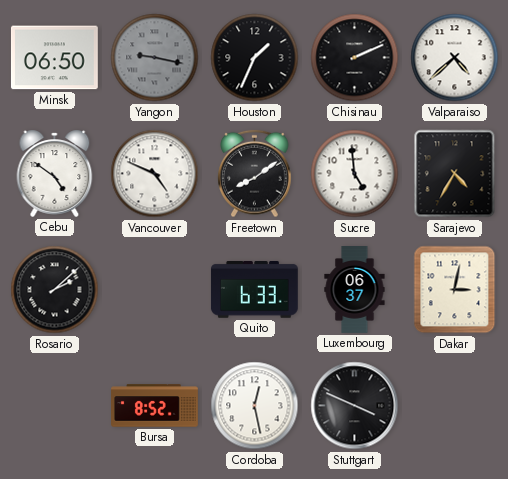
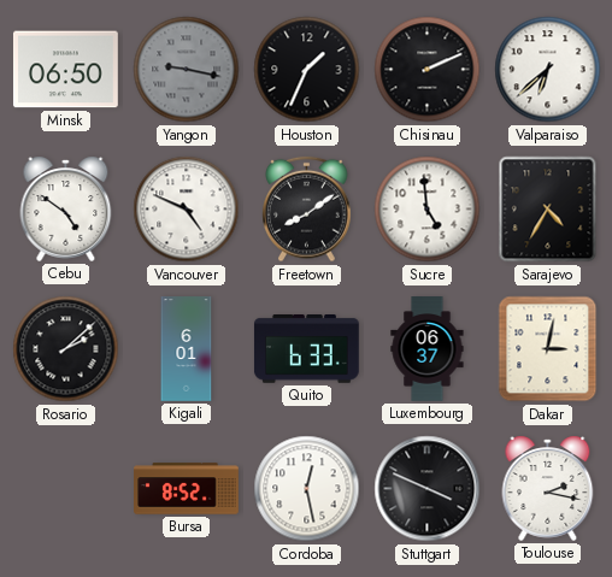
Valparaiso: 4:38 -> 6:38
Kigali: none -> 6:01
Toulouse: none -> 2:17
